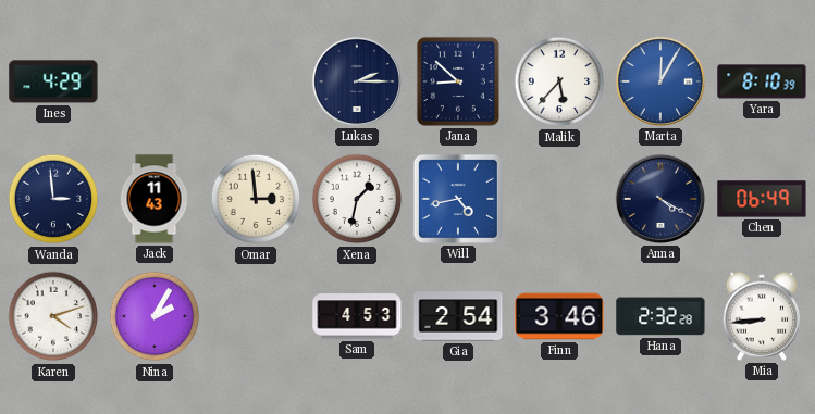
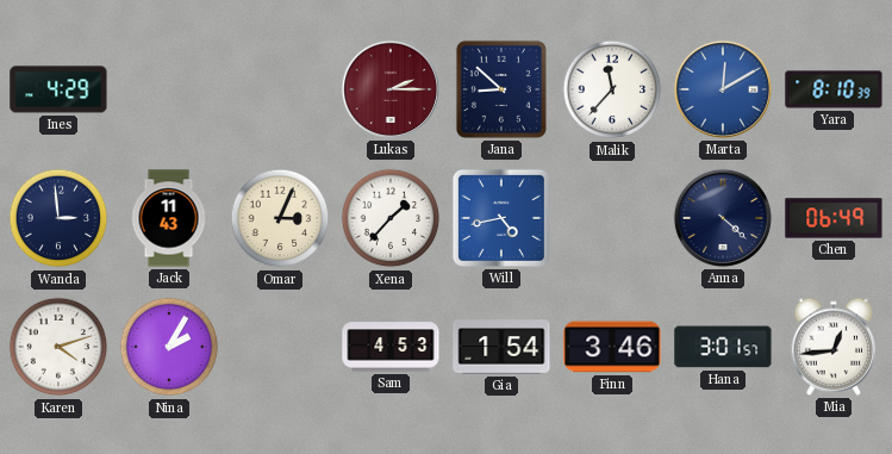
Lukas dial: navy -> burgundy
Malik: 5:37 -> 11:37
Marta: 12:05 -> 12:10
Omar: 2:59 -> 3:04
Xena: 1:32 -> 1:37
Anna: 4:20 -> 4:22
Gia: 2:54 -> 1:54
Hana: 2:32 -> 3:01
Mia: 8:44 -> 12:44
